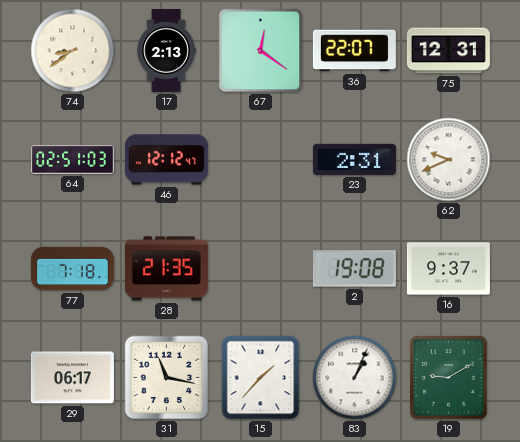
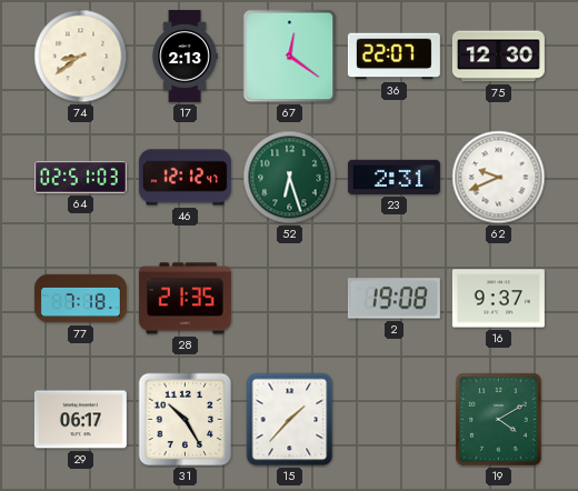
75: 12:31 -> 12:30
52: none -> 6:27
31: 11:17 -> 10:25
83: 1:04 -> none
19: 9:10 -> 4:10
